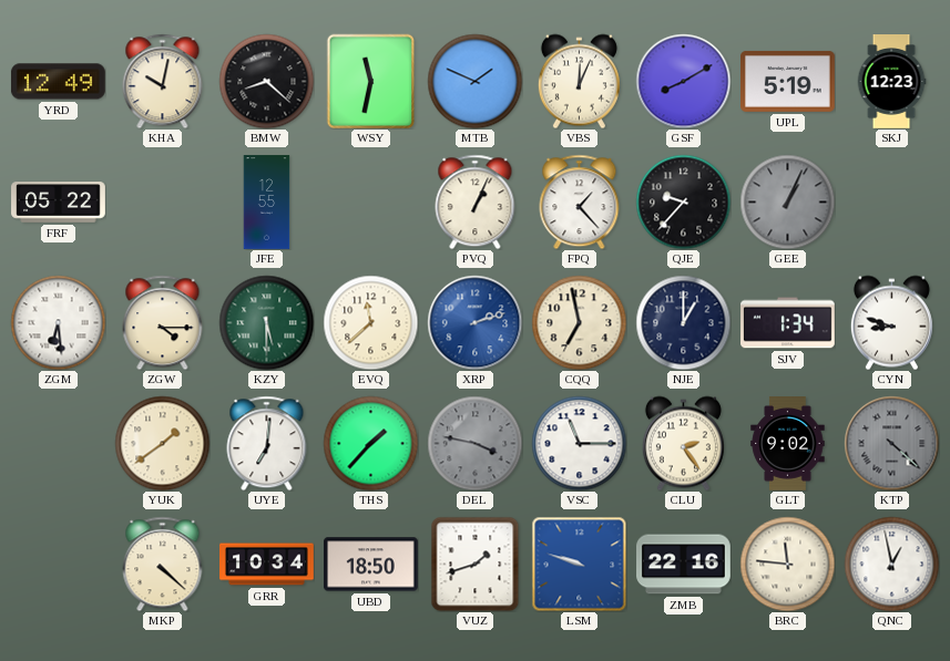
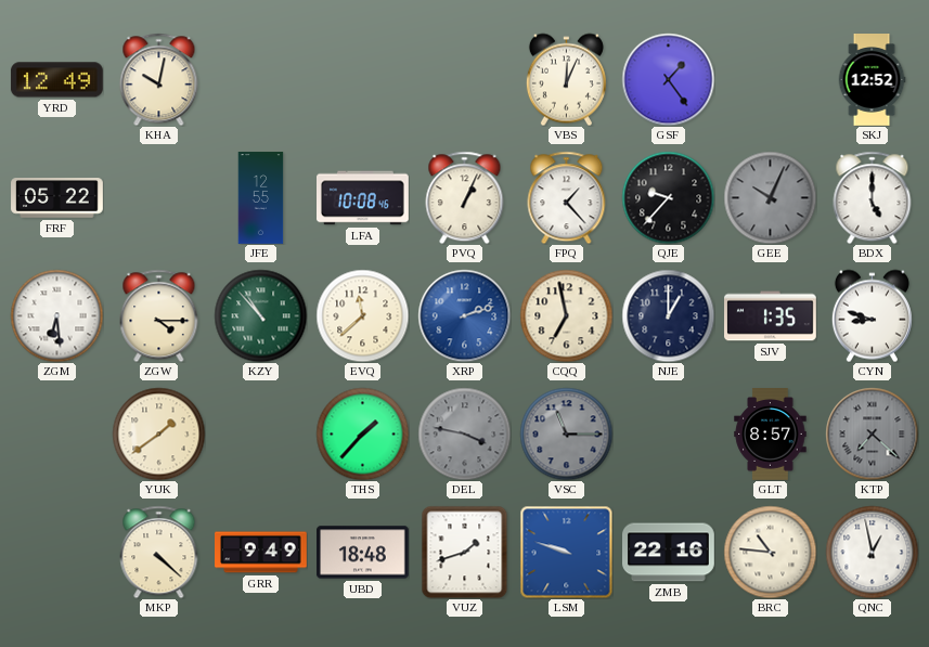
BMW: 8:22 -> none
WSY: 11:32 -> none
MTB: 1:49 -> none
GSF: 8:10 -> 1:24
UPL: 5:19 -> none
SKJ: 12:23 -> 12:52
LFA: none -> 10:08
GEE: 1:04 -> 10:04
BDX: none -> 5:00
KZY: 5:30 -> 10:53
SJV: 1:34 -> 1:35
UYE: 7:01 -> none
VSC dial: white -> grey
CLU: 2:24 -> none
GLT: 9:02 -> 8:57
KTP: 4:22 -> 7:22
GRR: 10:34 -> 9:49
UBD: 18:50 -> 18:48
BRC: 11:46 -> 10:46
